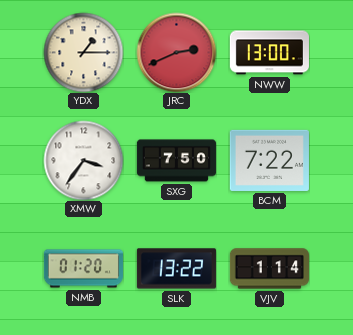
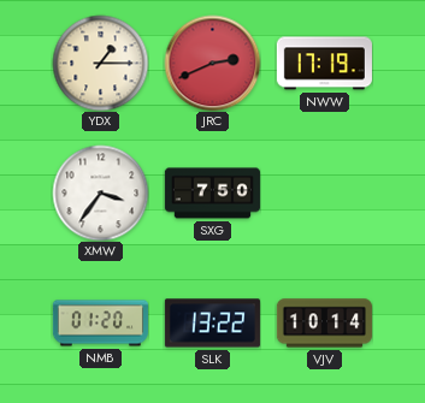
NWW: 13:00 -> 17:19
BCM: 7:22 -> none
VJV: 1:14 -> 10:14
